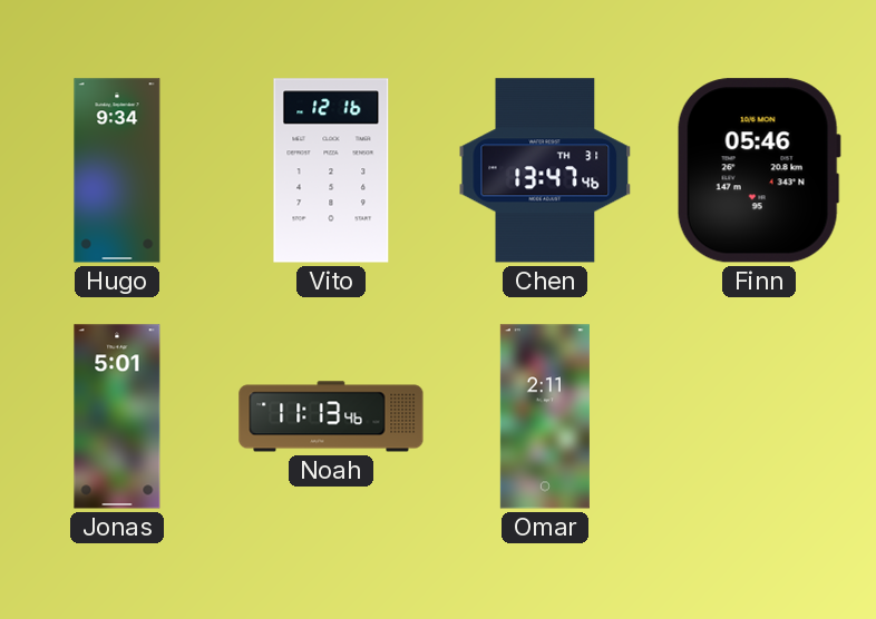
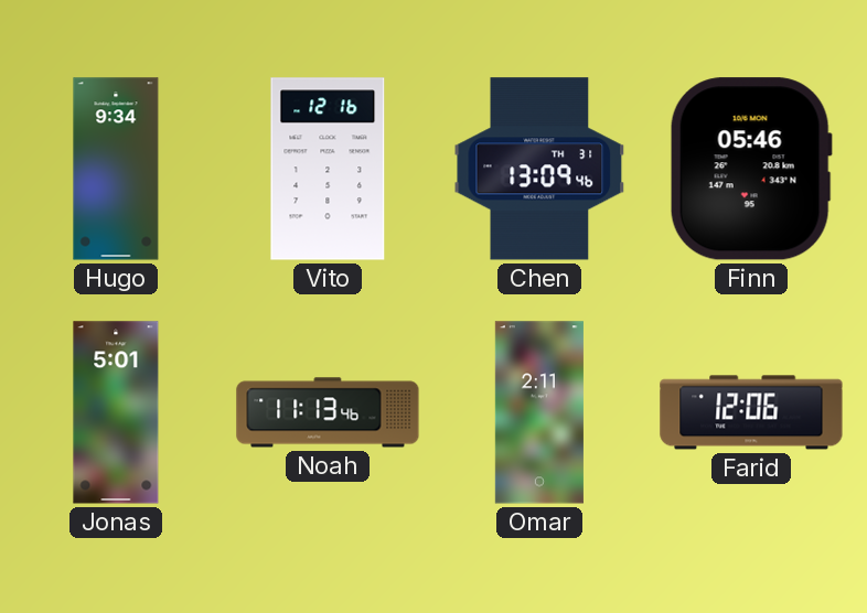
Chen: 13:47 -> 13:09
Farid: none -> 12:06
